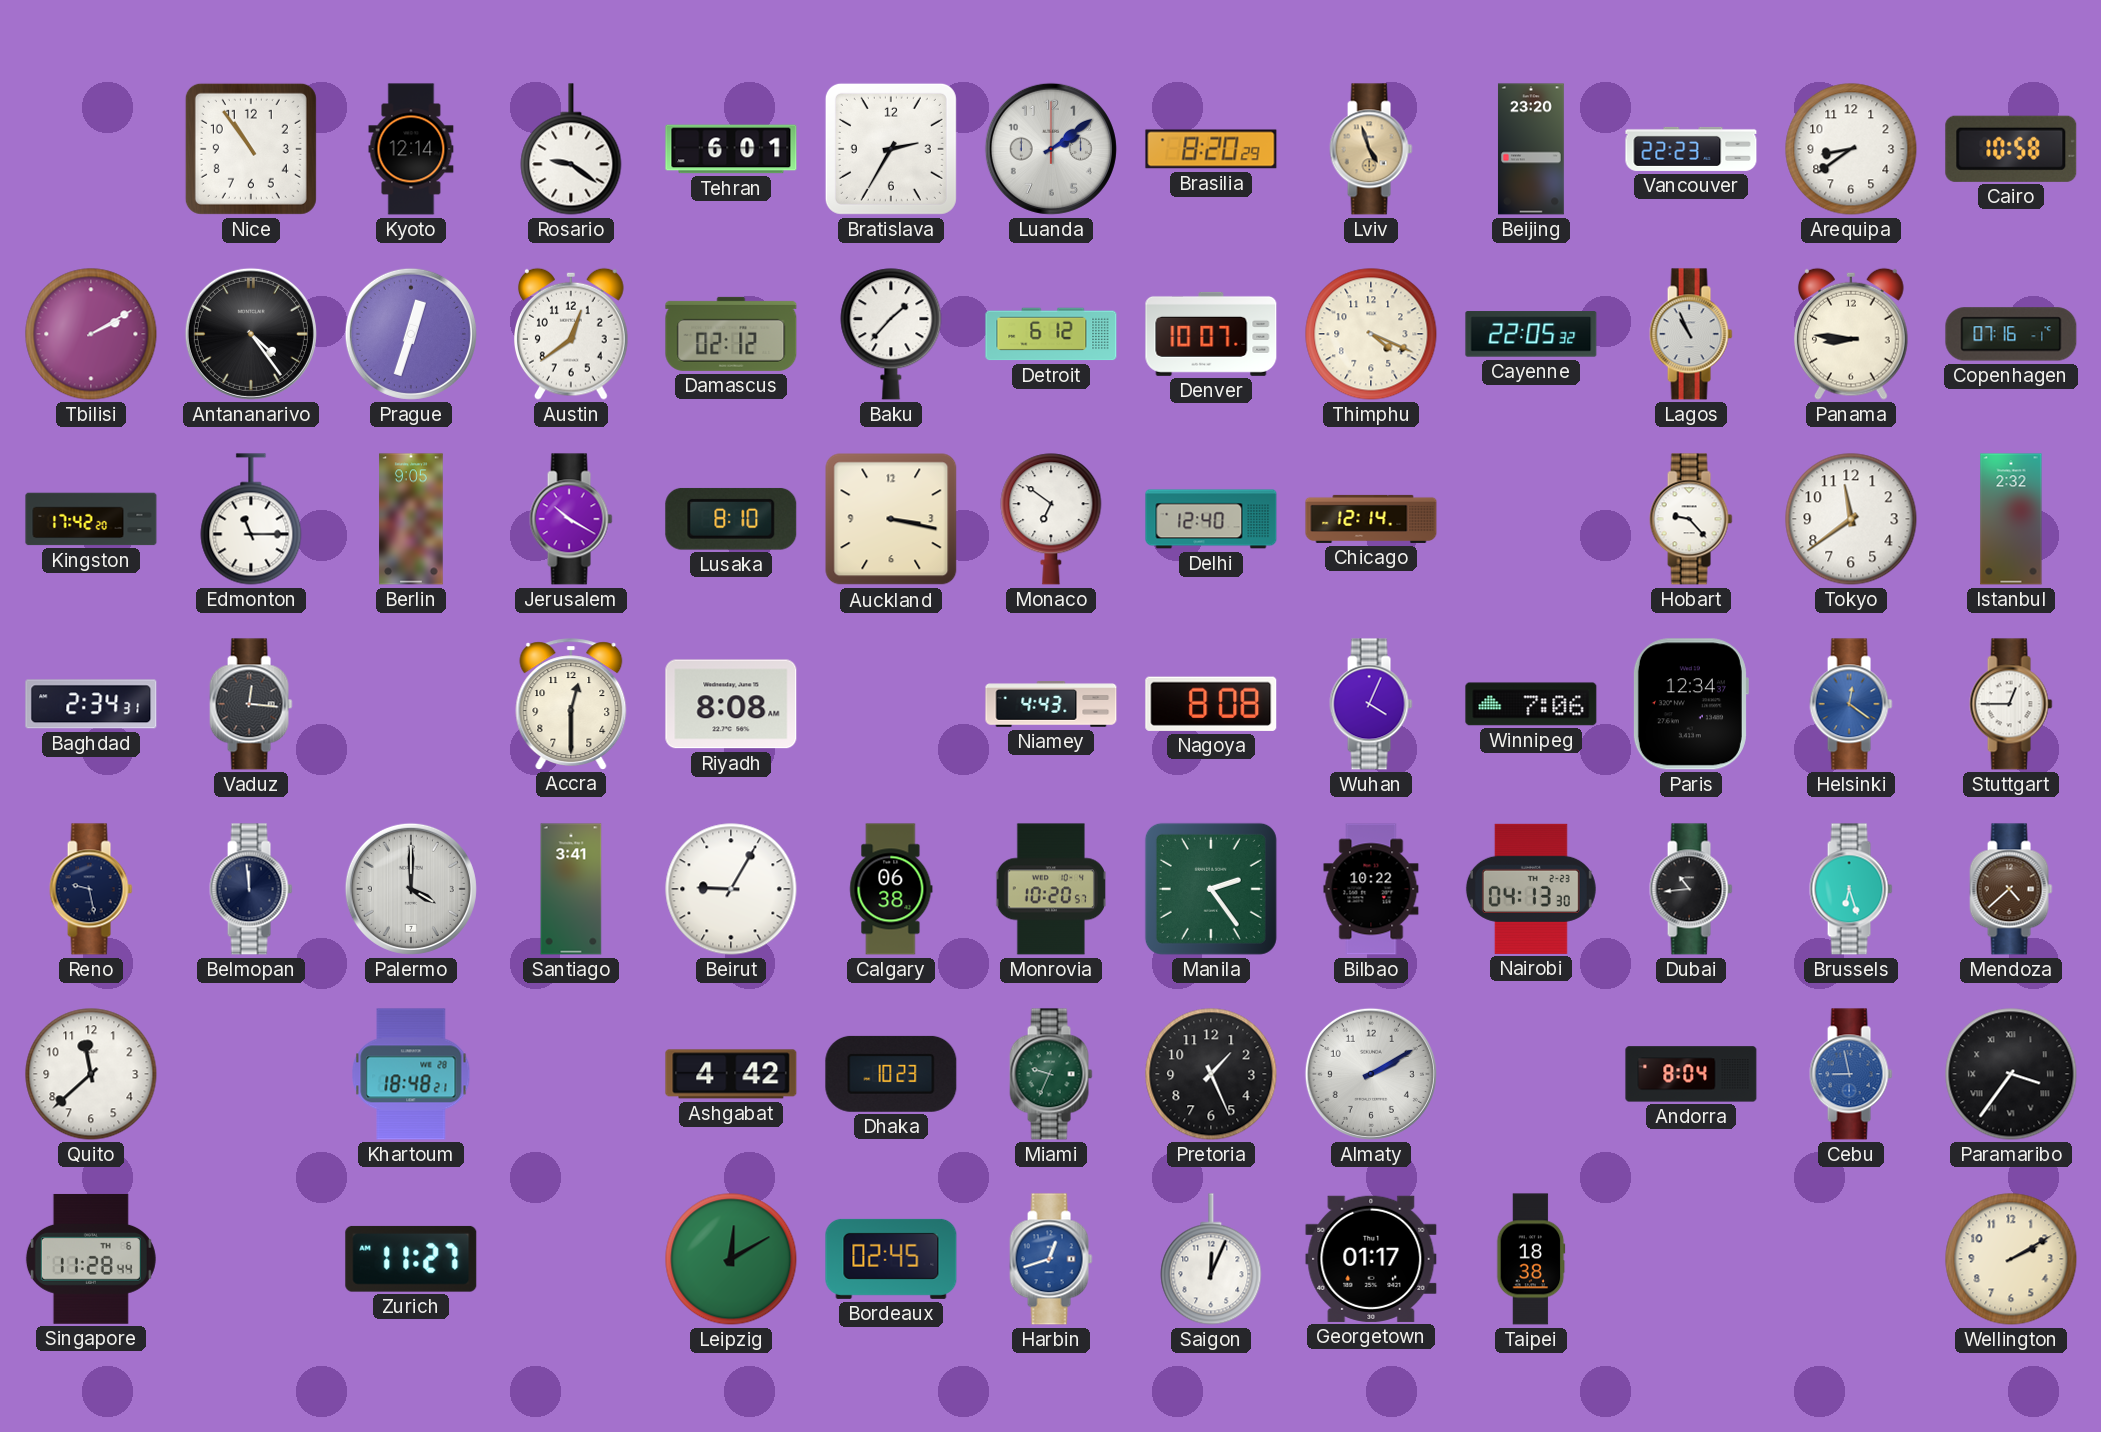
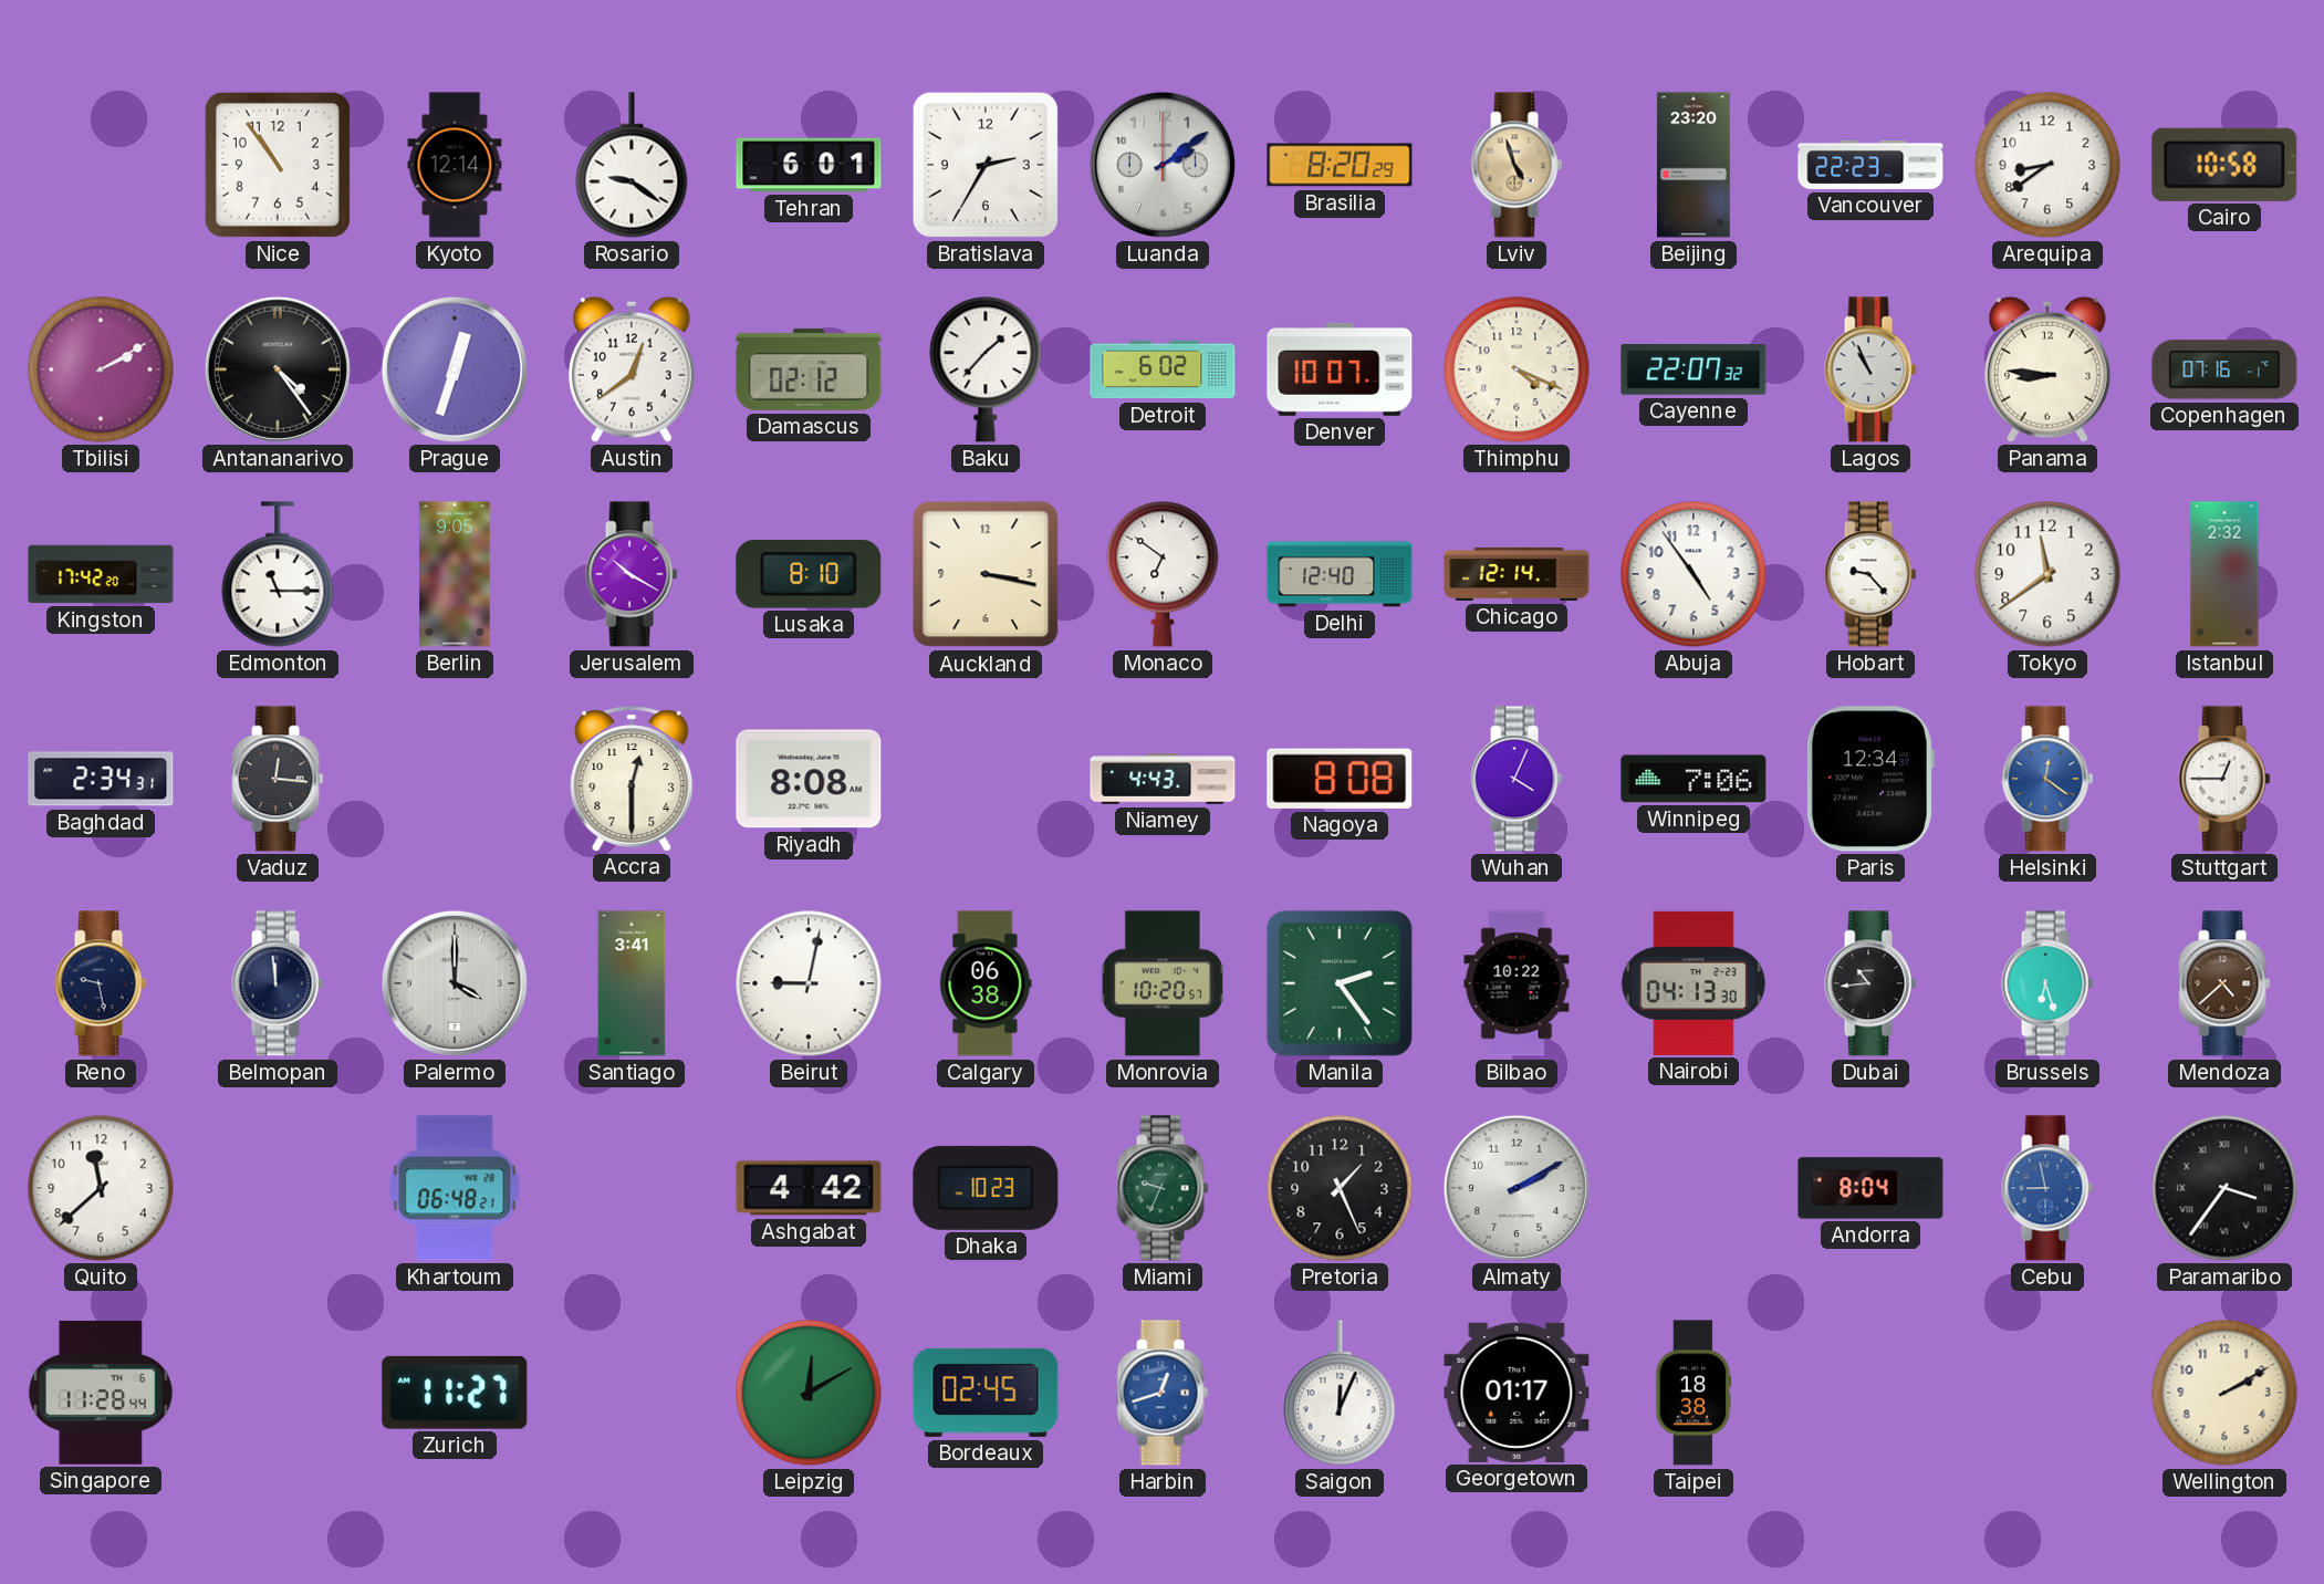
Detroit: 6:12 -> 6:02
Cayenne: 22:05 -> 22:07
Abuja: none -> 4:54
Beirut: 9:05 -> 9:02
Khartoum: 18:48 -> 06:48
